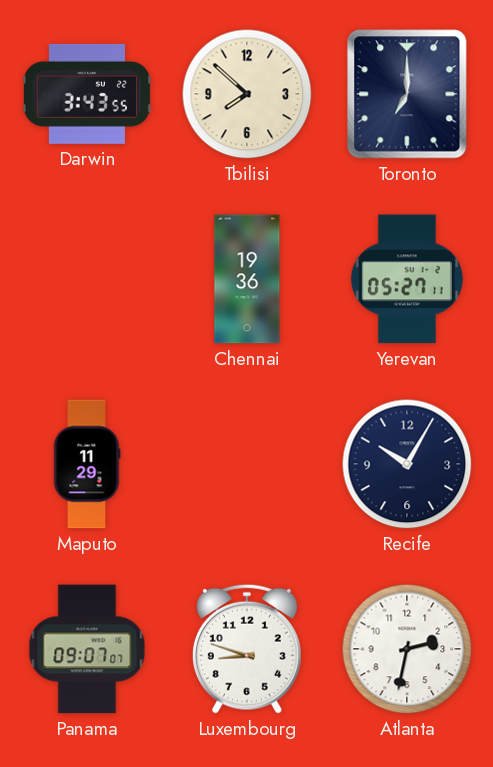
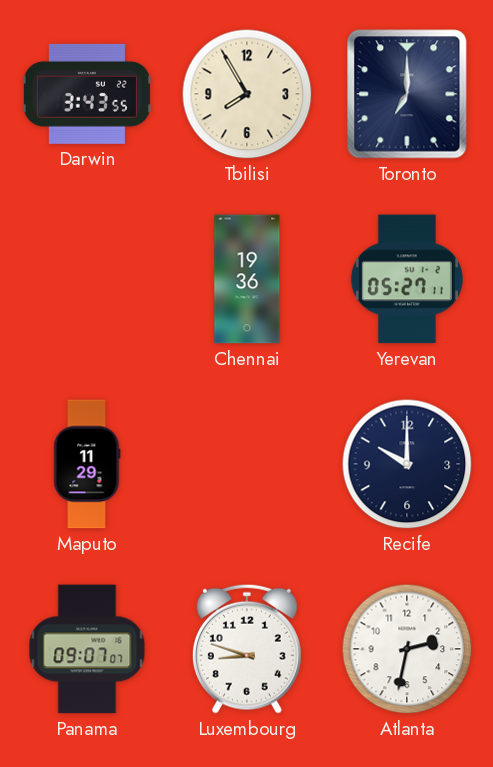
Tbilisi: 7:52 -> 7:55
Recife: 10:05 -> 10:00
